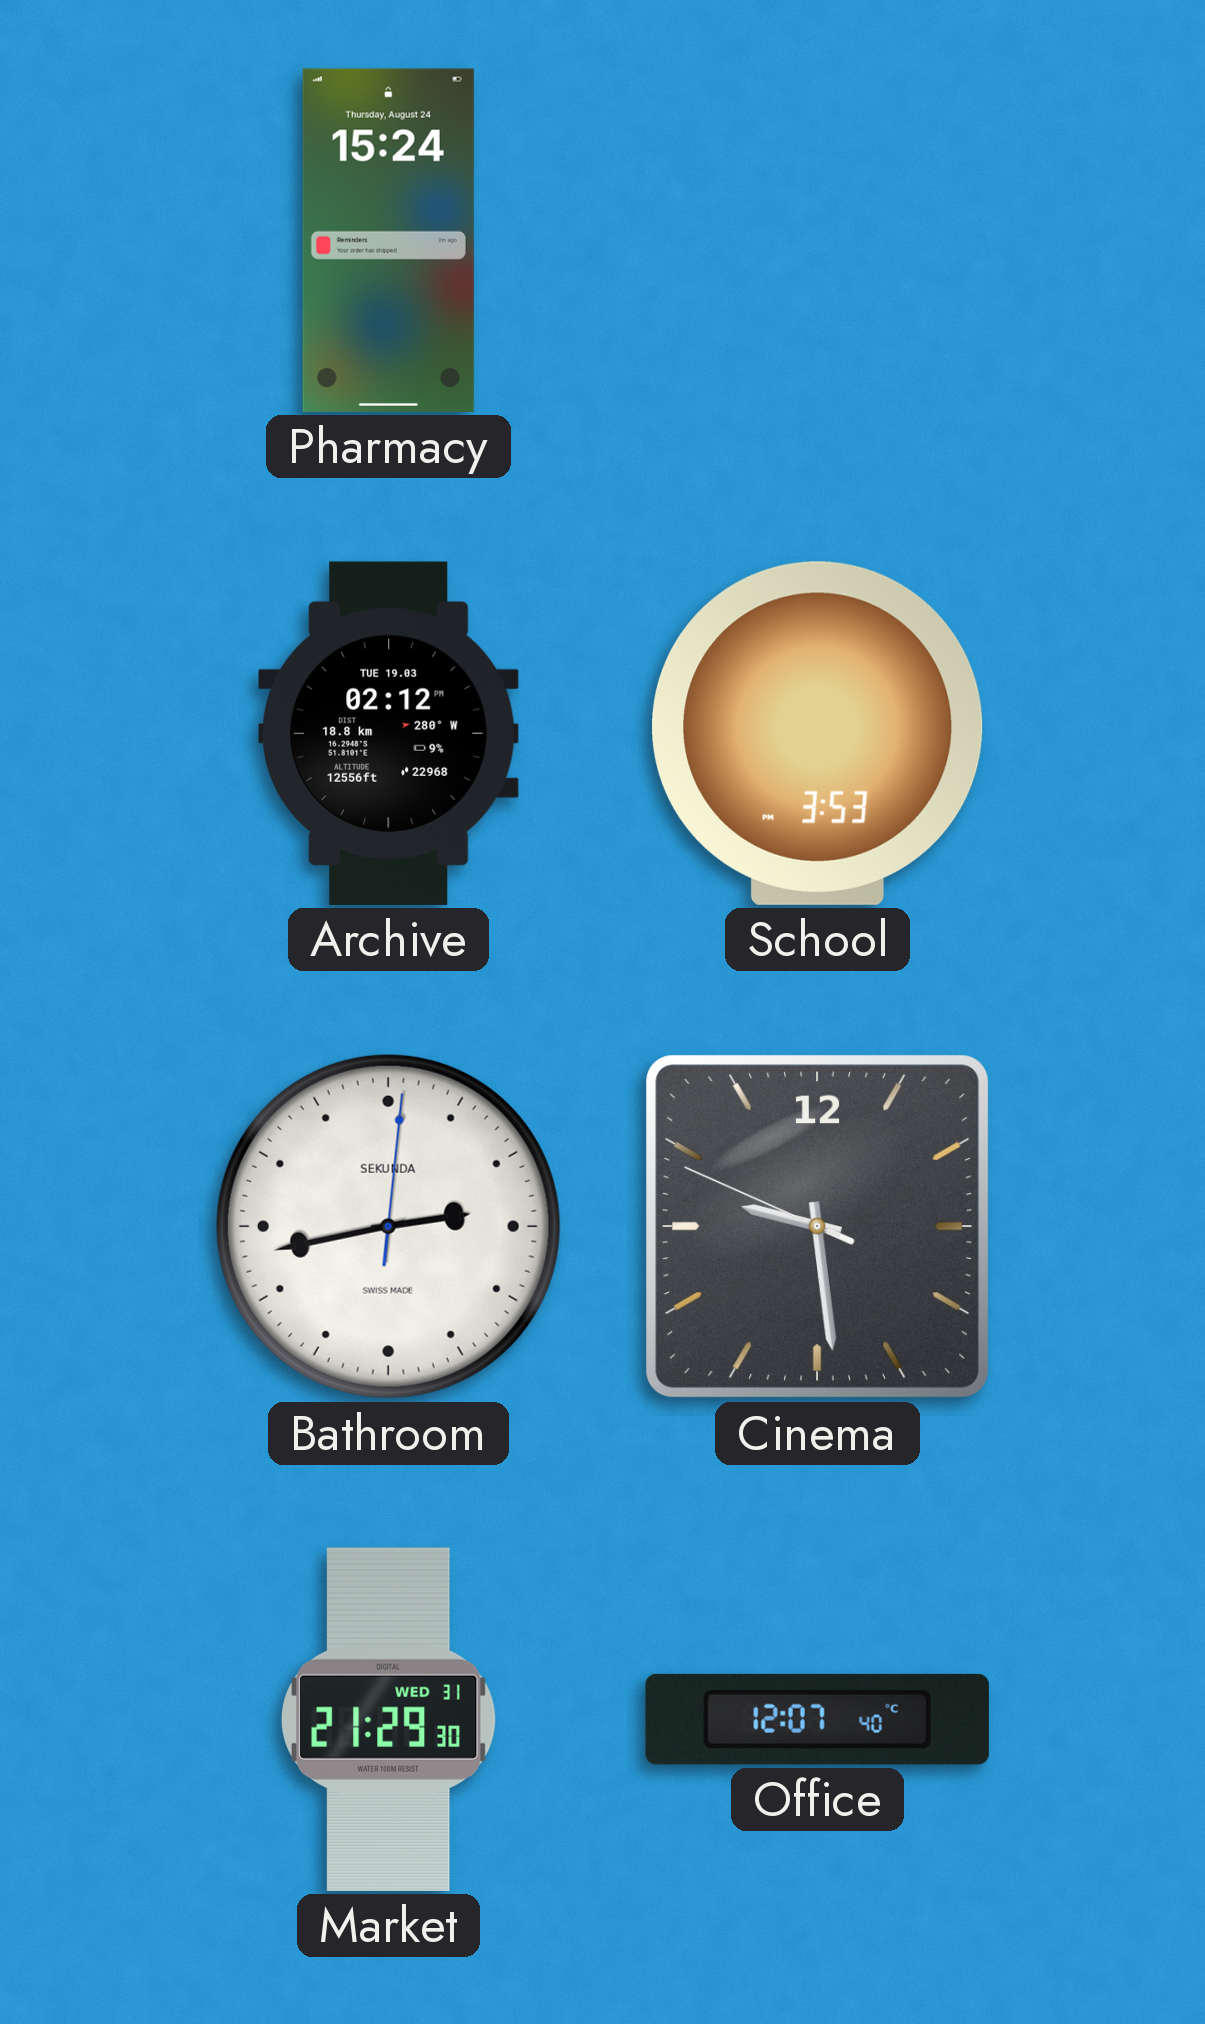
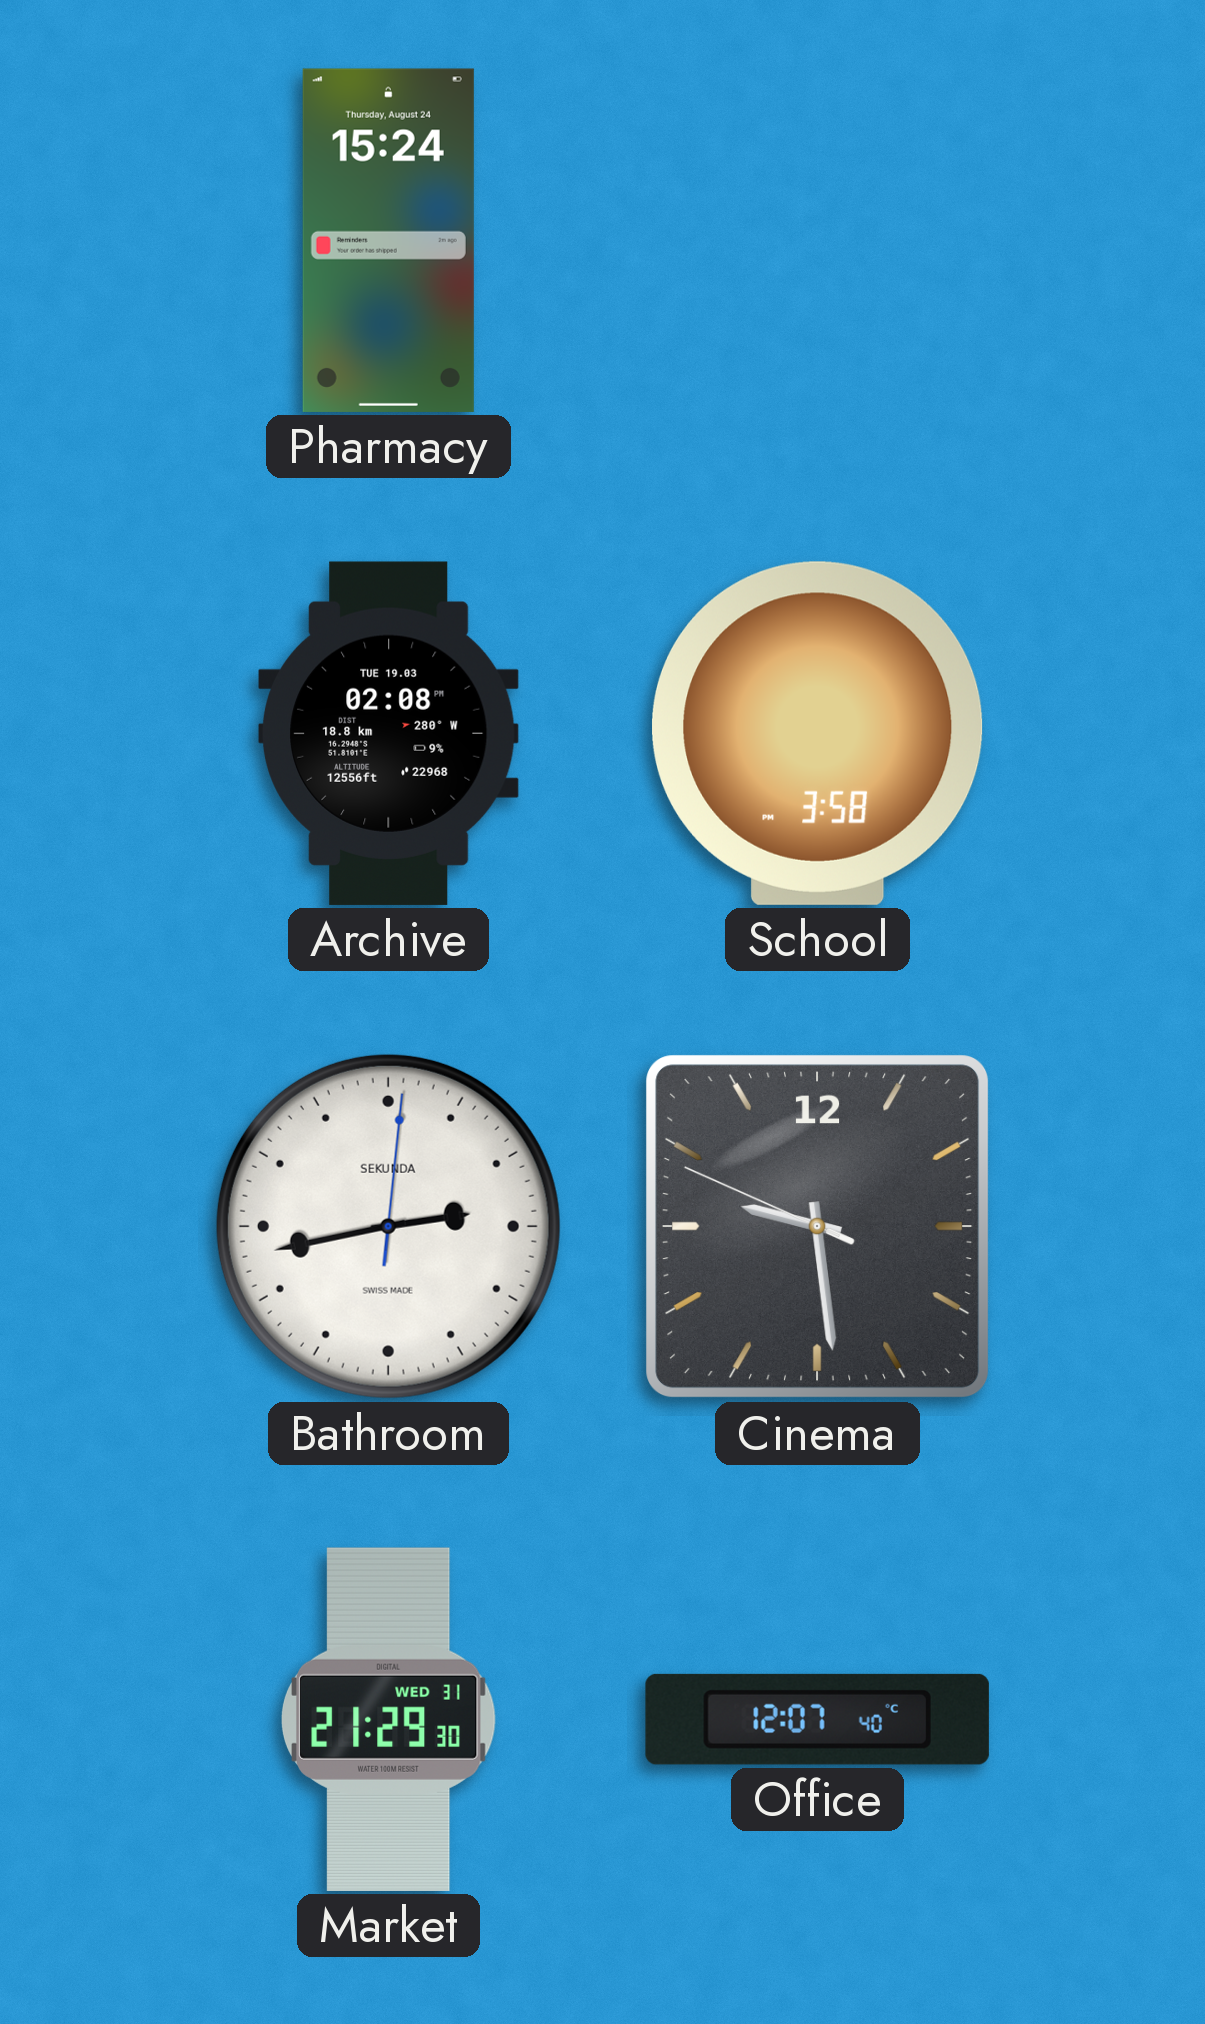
Archive: 02:12 -> 02:08
School: 3:53 -> 3:58
